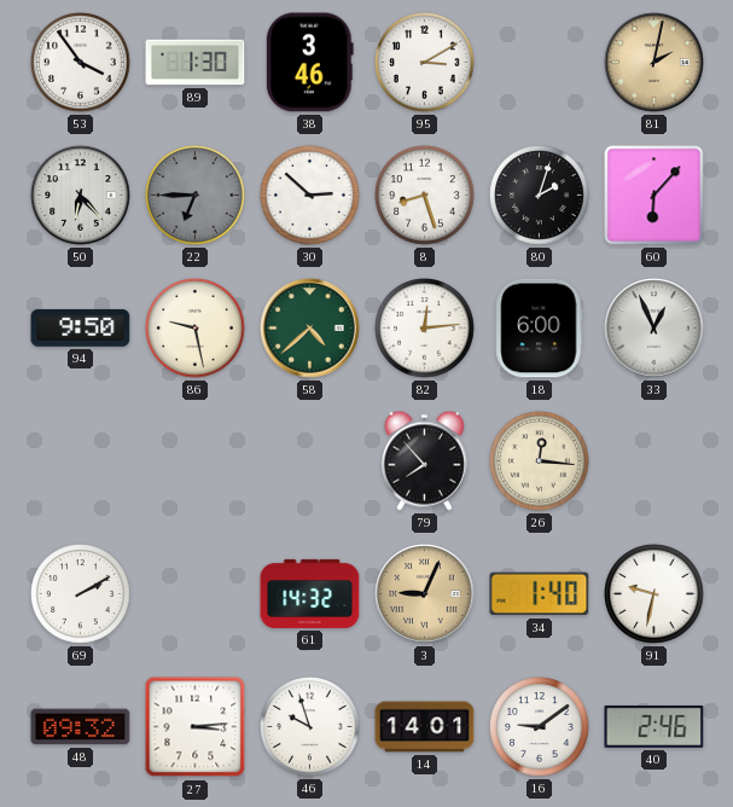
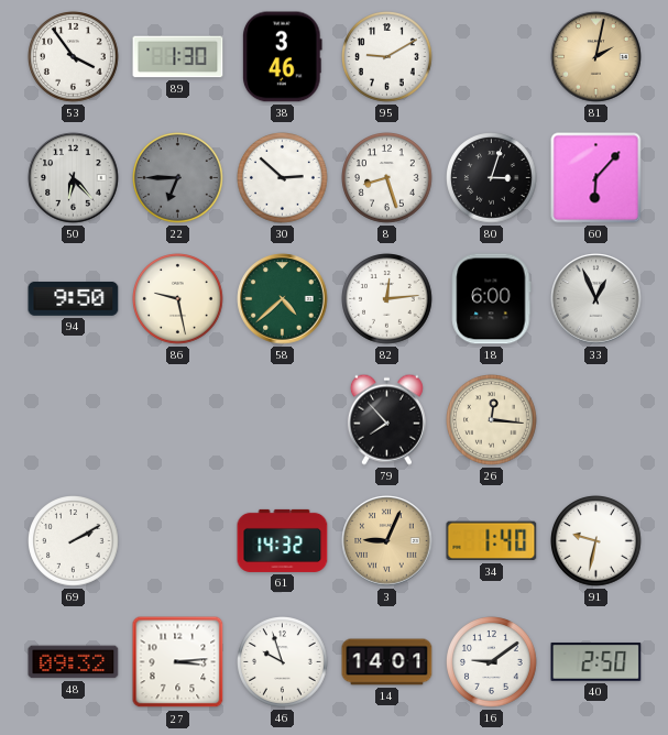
95: 3:10 -> 9:10
80: 2:03 -> 3:03
40: 2:46 -> 2:50
